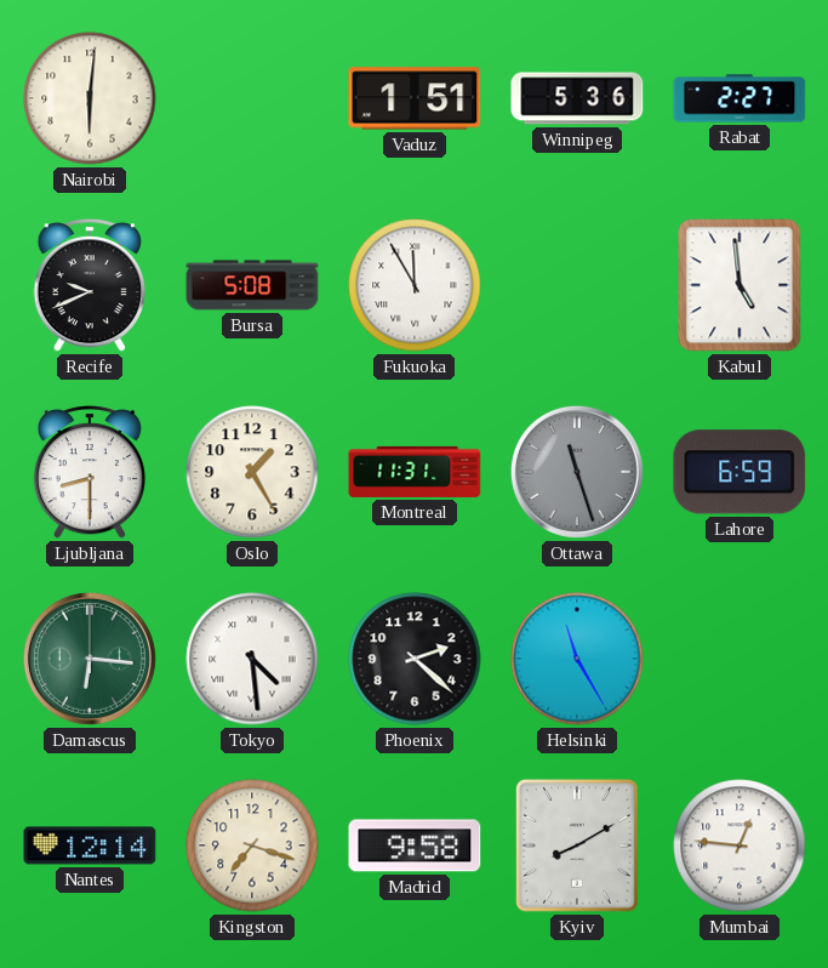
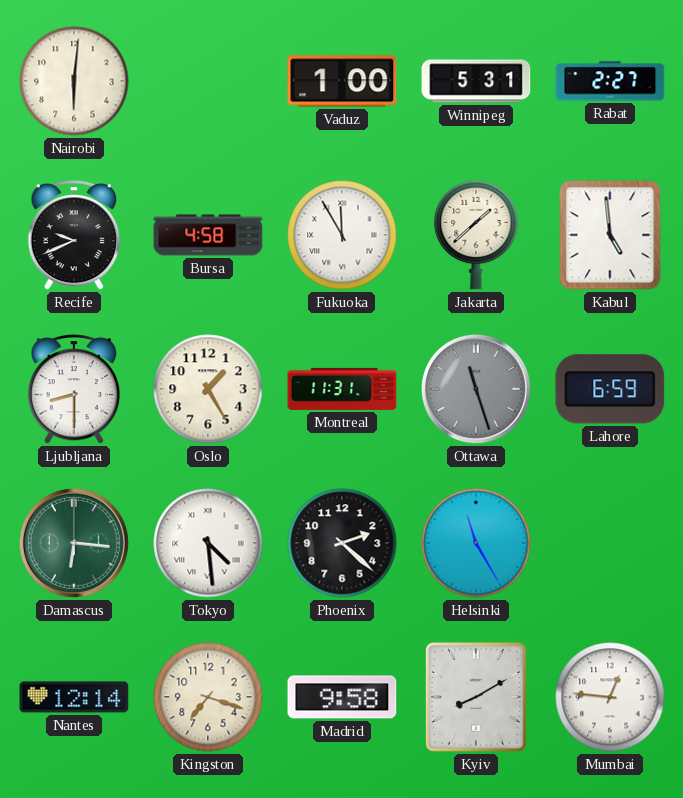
Vaduz: 1:51 -> 1:00
Winnipeg: 5:36 -> 5:31
Bursa: 5:08 -> 4:58
Jakarta: none -> 1:38
